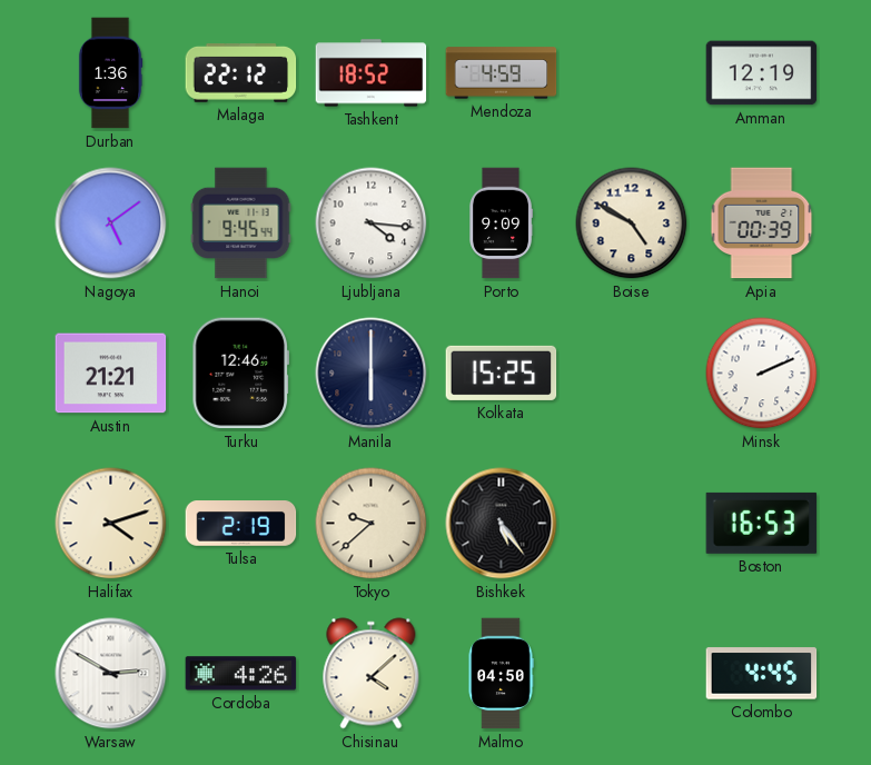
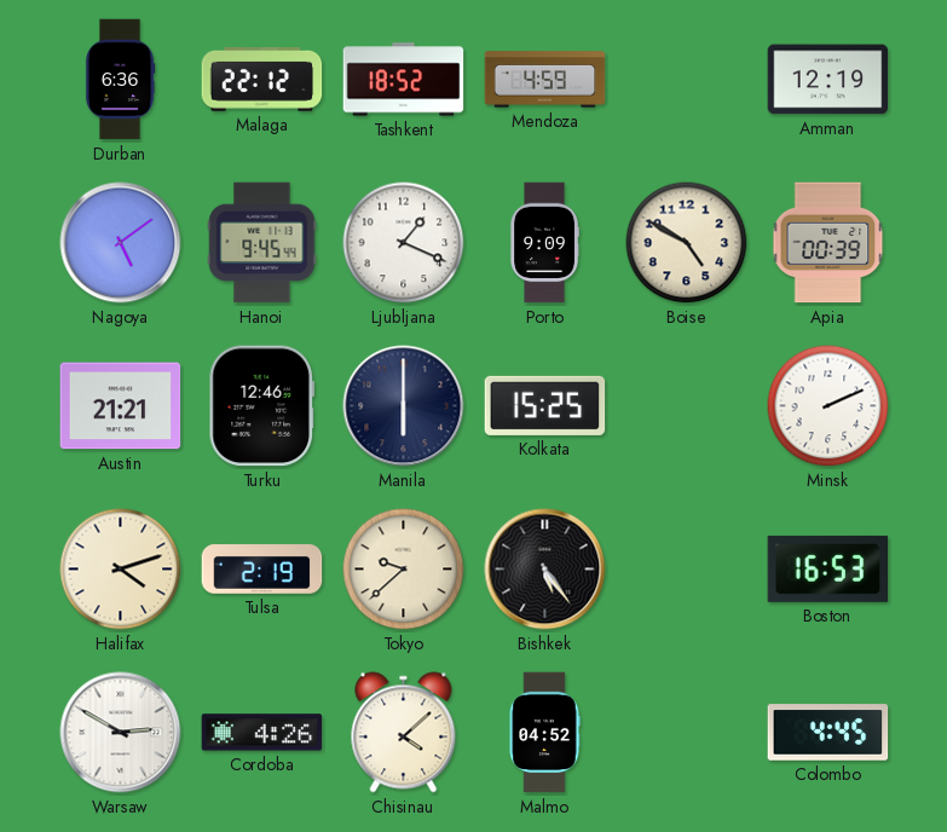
Durban: 1:36 -> 6:36
Ljubljana: 4:16 -> 1:19
Malmo: 04:50 -> 04:52
